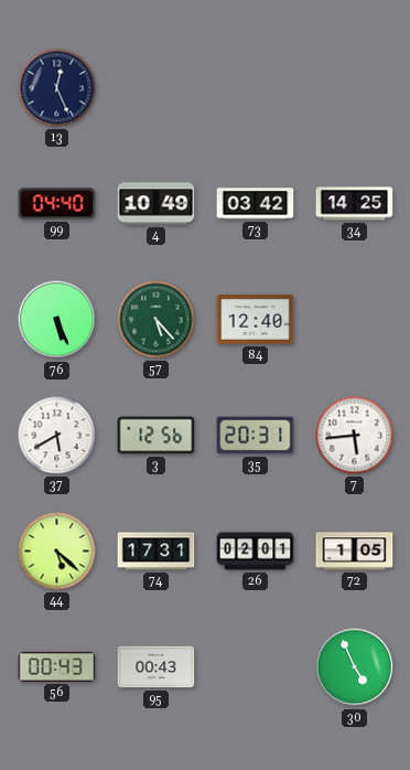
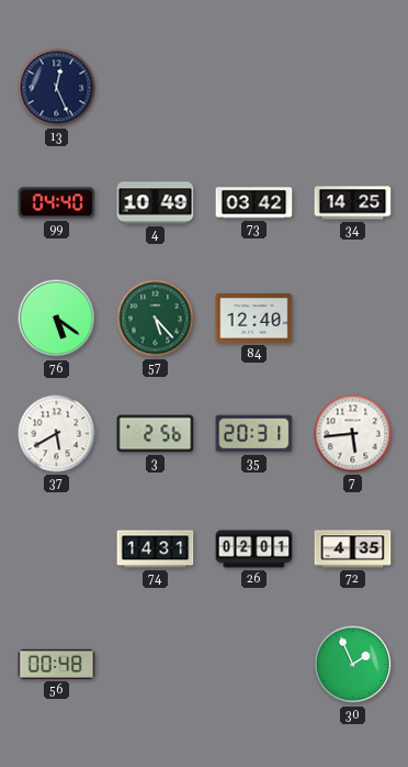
76: 5:26 -> 5:21
3: 12:56 -> 2:56
44: 5:22 -> none
74: 17:31 -> 14:31
72: 1:05 -> 4:35
56: 00:43 -> 00:48
95: 00:43 -> none
30: 4:56 -> 1:56
